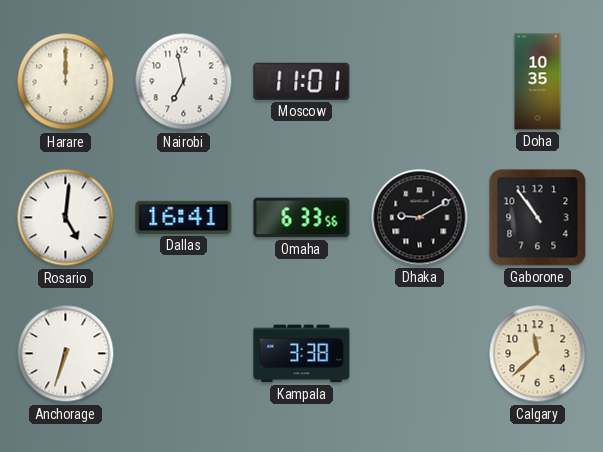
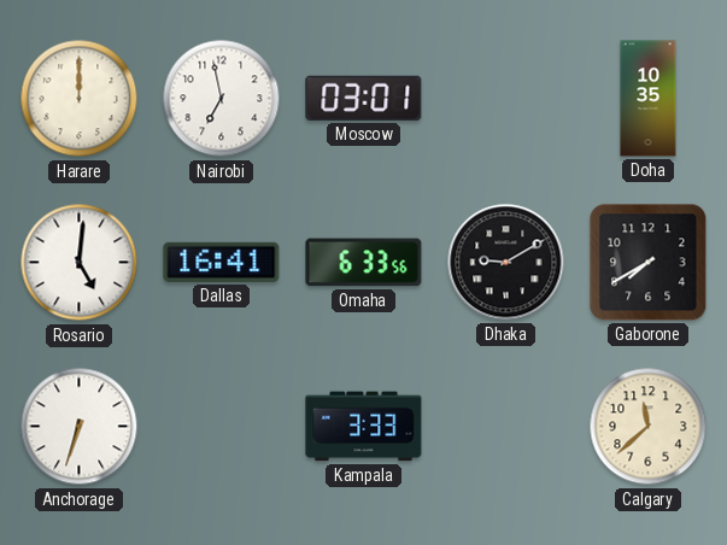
Moscow: 11:01 -> 03:01
Gaborone: 10:54 -> 7:40
Kampala: 3:38 -> 3:33
